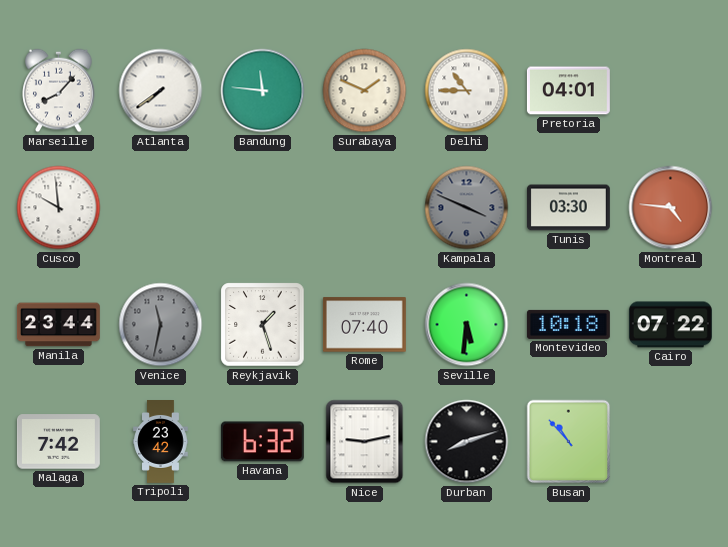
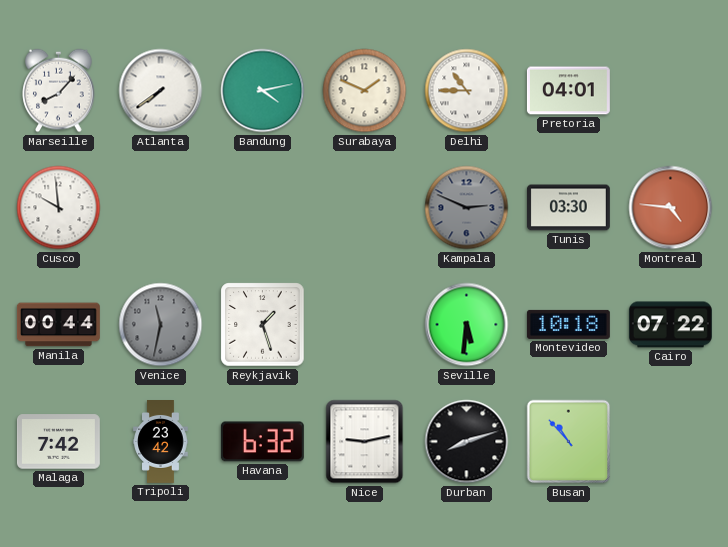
Bandung: 11:46 -> 4:13
Kampala: 3:49 -> 2:49
Manila: 23:44 -> 00:44
Rome: 07:40 -> none
